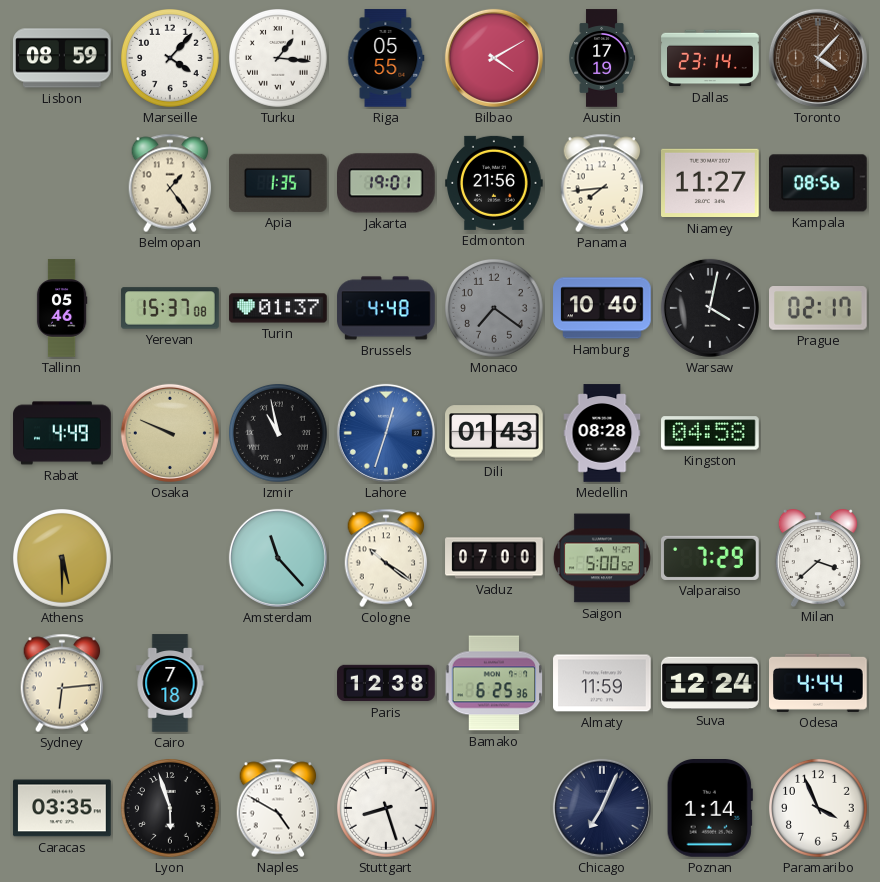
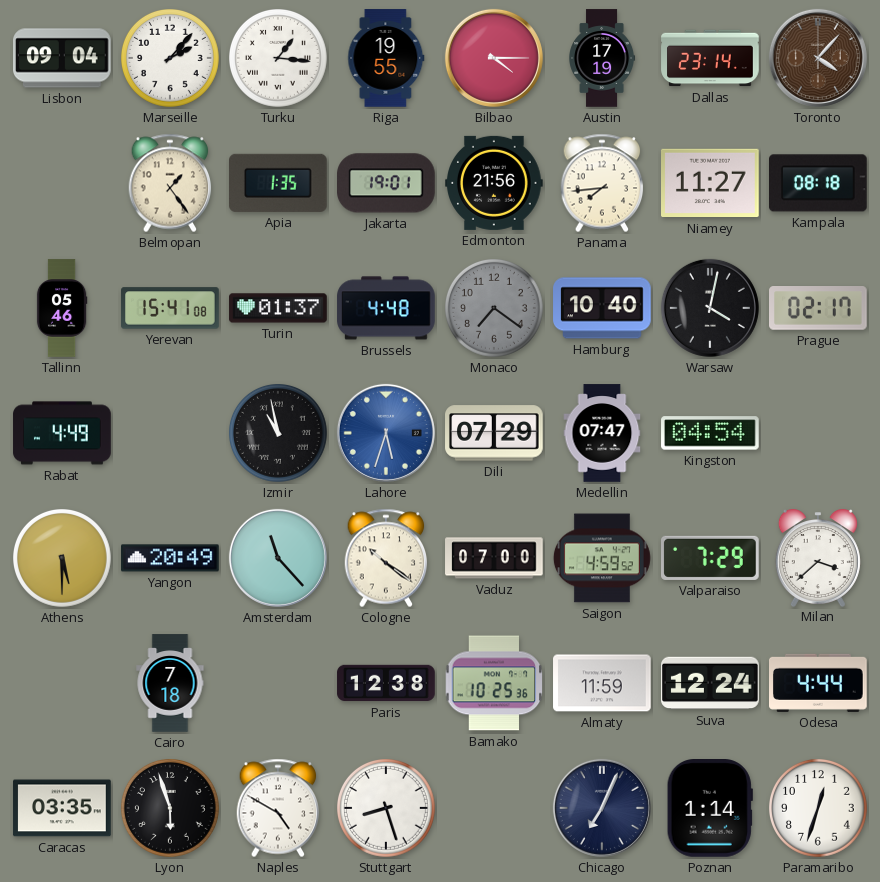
Lisbon: 08:59 -> 09:04
Marseille: 4:07 -> 2:07
Riga: 05:55 -> 19:55
Bilbao: 4:10 -> 4:15
Kampala: 08:56 -> 08:18
Yerevan: 15:37 -> 15:41
Osaka: 9:49 -> none
Lahore: 12:33 -> 5:33
Dili: 01:43 -> 07:29
Medellin: 08:28 -> 07:47
Kingston: 04:58 -> 04:54
Yangon: none -> 20:49
Saigon: 5:00 -> 4:59
Sydney: 6:14 -> none
Bamako: 6:25 -> 10:25
Paramaribo: 3:56 -> 12:33
